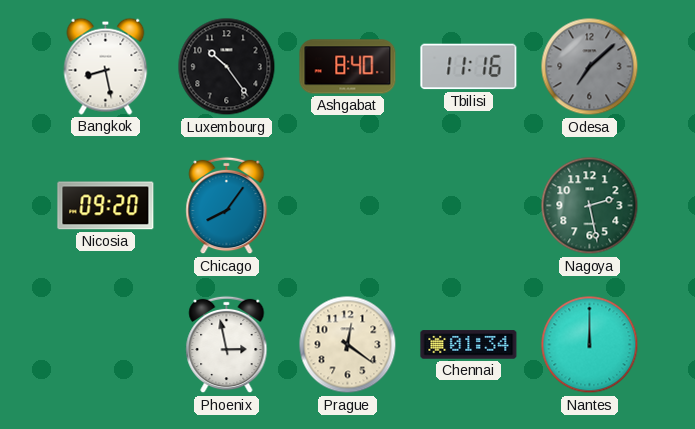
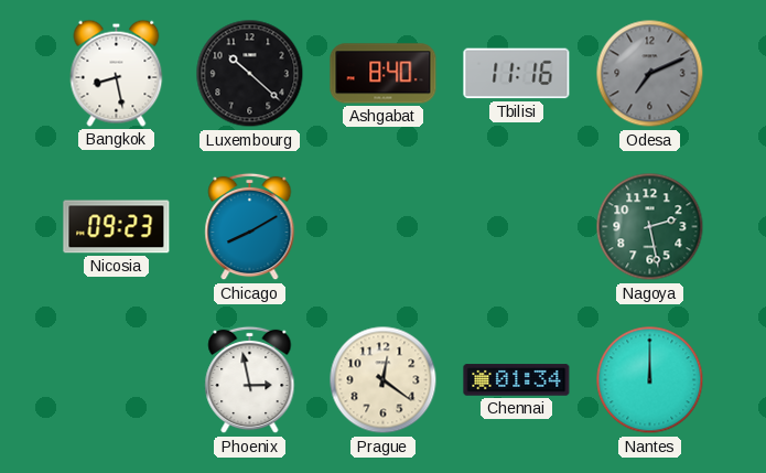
Luxembourg: 10:24 -> 10:22
Odesa: 7:08 -> 7:11
Nicosia: 09:20 -> 09:23
Chicago: 8:06 -> 8:10
